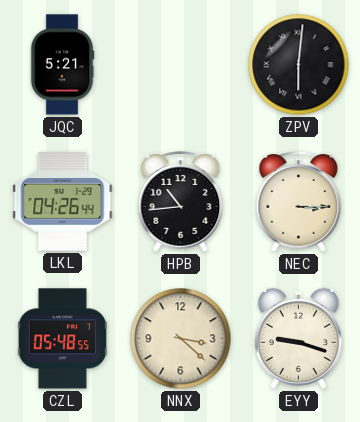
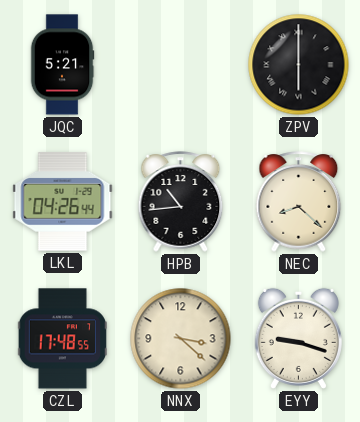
ZPV: 6:01 -> 6:00
NEC: 3:15 -> 8:22
CZL: 05:48 -> 17:48
